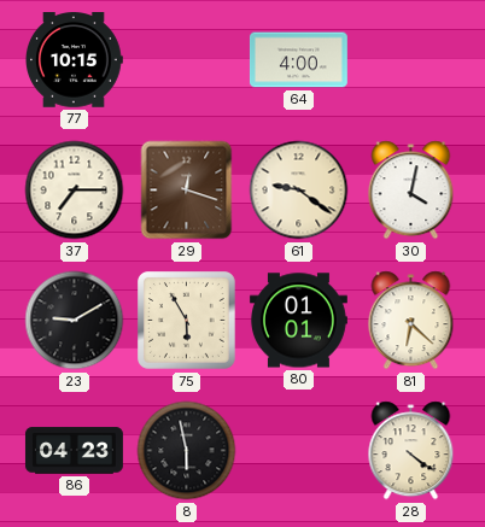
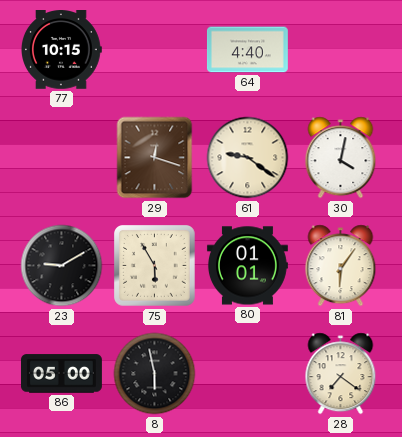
64: 4:00 -> 4:40
37: 7:15 -> none
81: 6:22 -> 6:06
86: 04:23 -> 05:00
28: 4:21 -> 7:21
